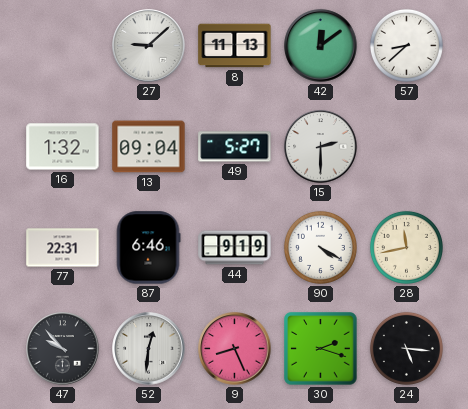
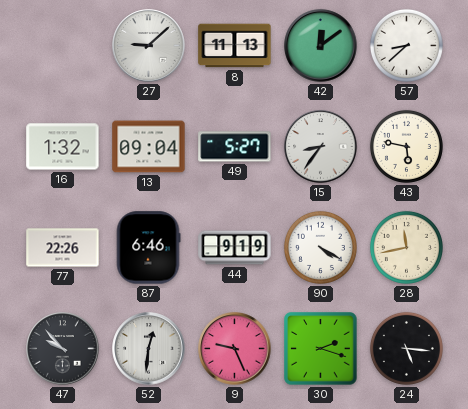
15: 2:30 -> 8:36
43: none -> 5:47
77: 22:31 -> 22:26
9: 8:26 -> 9:26
